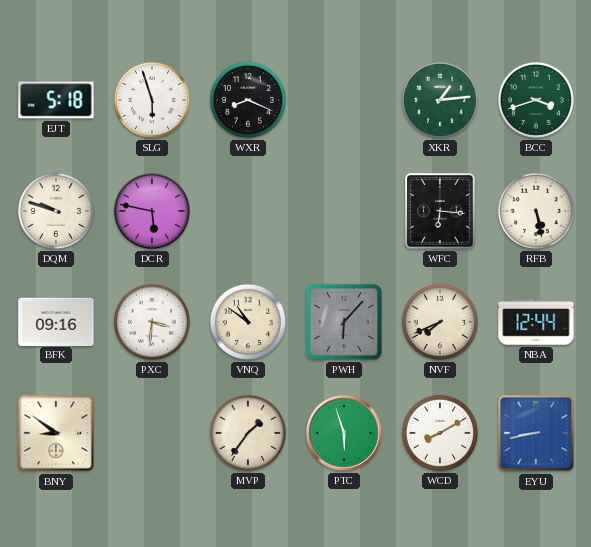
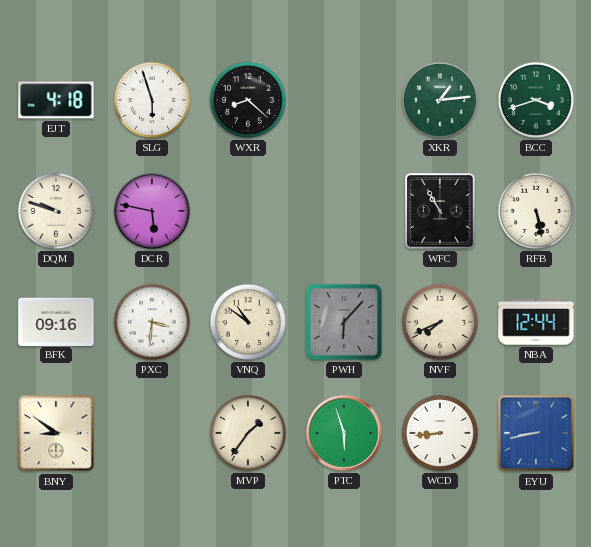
EJT: 5:18 -> 4:18
WXR: 8:19 -> 8:22
WFC: 6:16 -> 10:55
WCD: 8:10 -> 8:44
